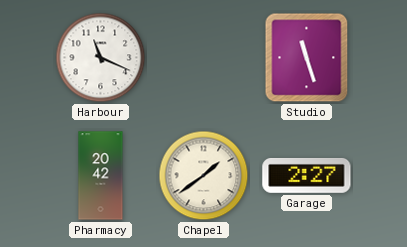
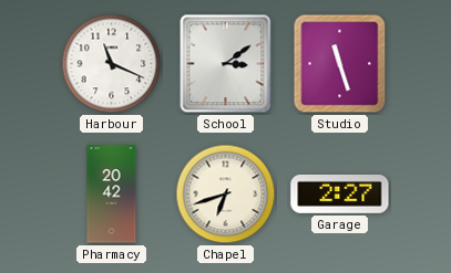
School: none -> 3:09
Chapel: 1:39 -> 6:42
